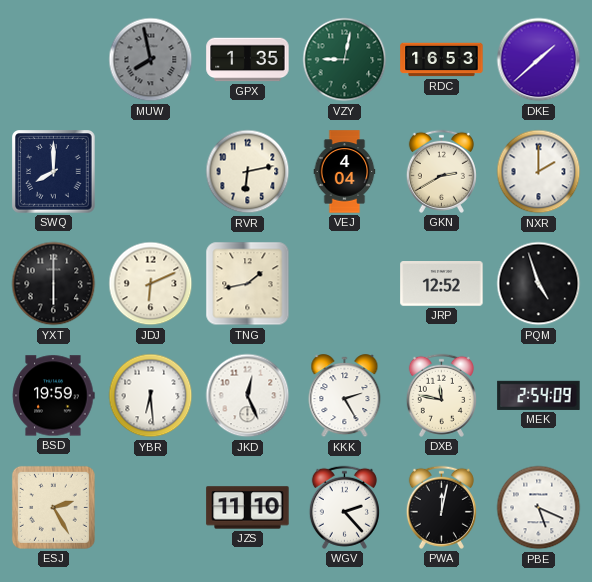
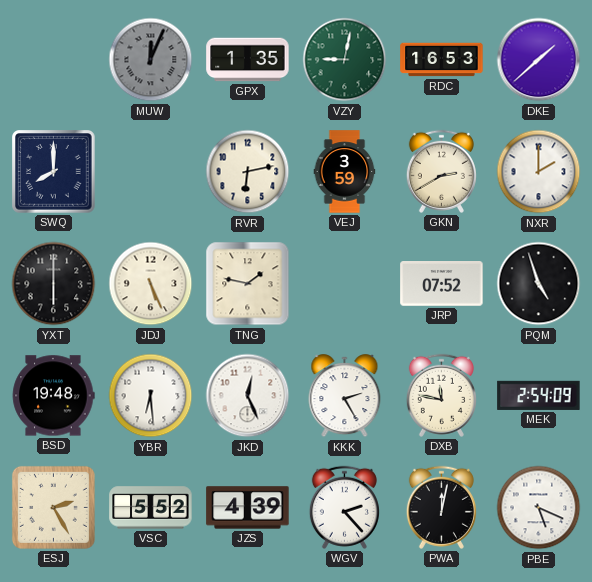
MUW: 7:58 -> 12:04
VEJ: 4:04 -> 3:59
JDJ: 6:11 -> 5:26
TNG: 1:43 -> 1:47
JRP: 12:52 -> 07:52
BSD: 19:59 -> 19:48
VSC: none -> 5:52
JZS: 11:10 -> 4:39
